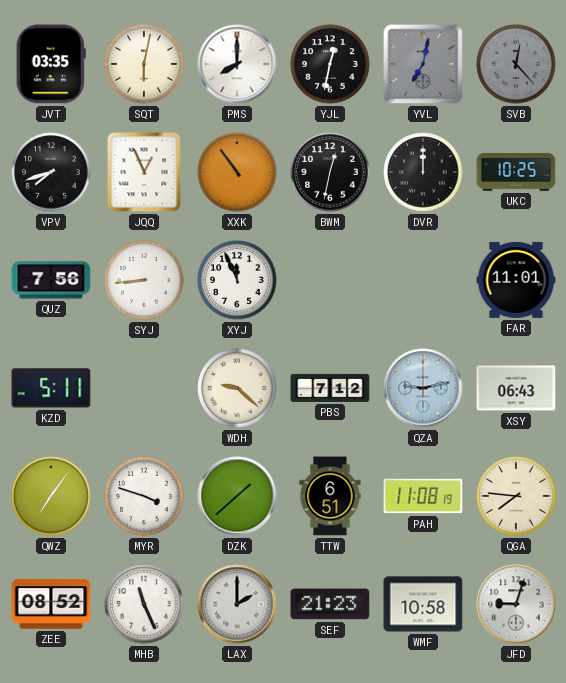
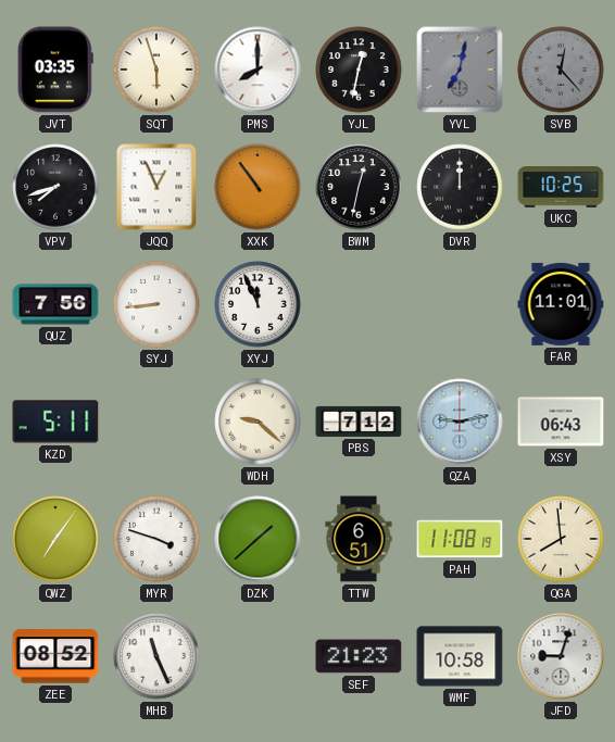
SQT: 6:02 -> 5:57
QGA: 7:46 -> 7:59
LAX: 2:00 -> none
